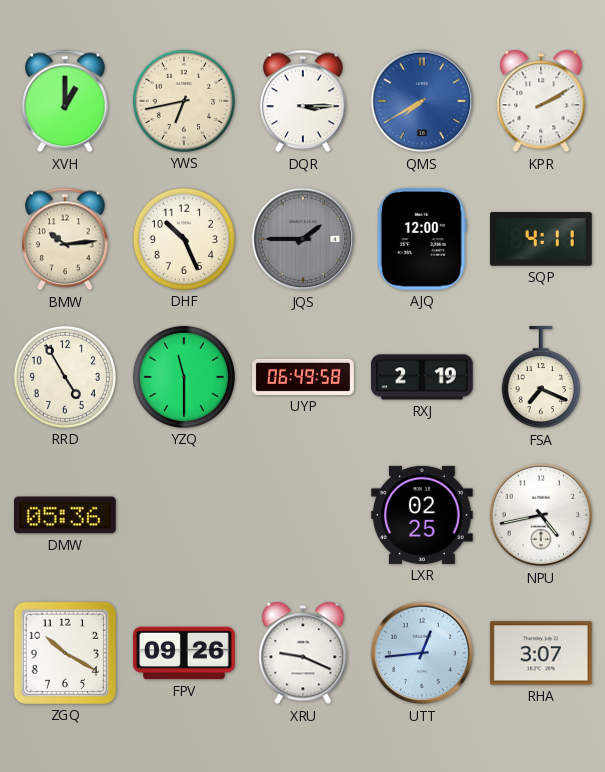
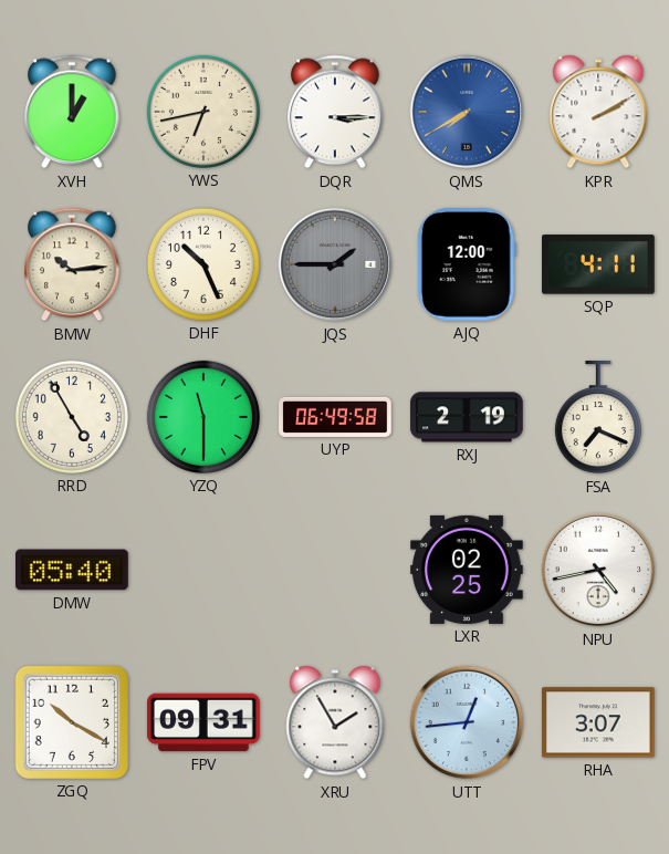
DMW: 05:36 -> 05:40
FPV: 09:26 -> 09:31
XRU: 9:19 -> 1:55
